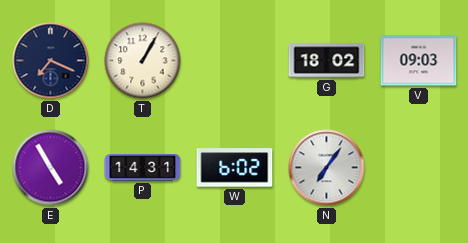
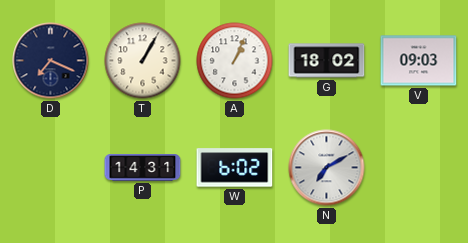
A: none -> 1:04
E: 4:55 -> none
N: 7:06 -> 7:10
